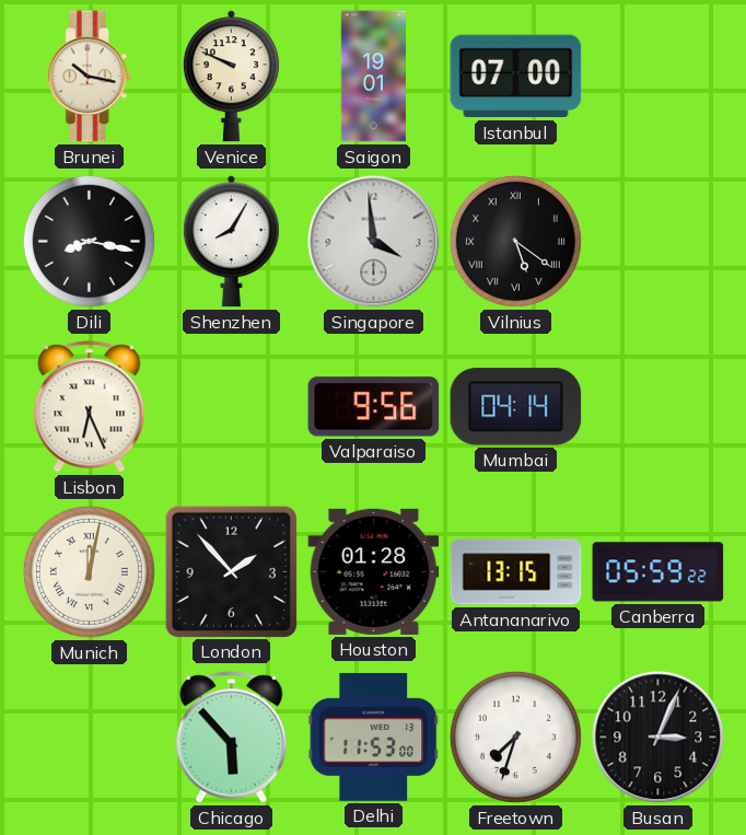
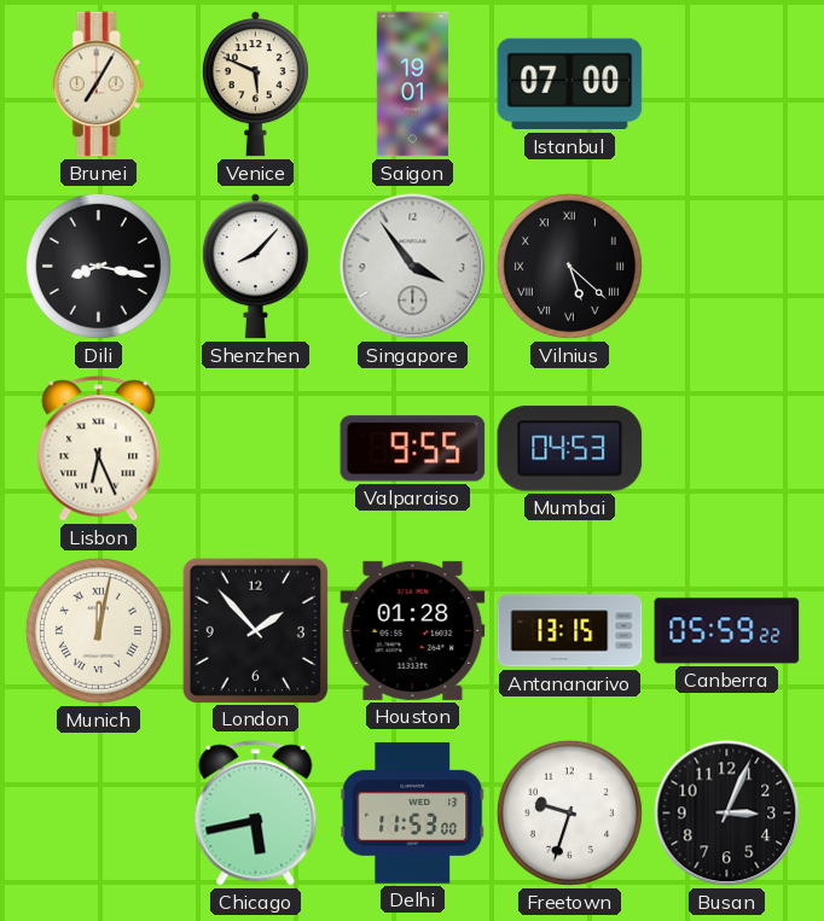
Brunei: 10:17 -> 7:05
Venice: 9:49 -> 5:49
Shenzhen: 8:05 -> 8:07
Singapore: 3:59 -> 3:54
Vilnius: 5:21 -> 5:22
Valparaiso: 9:56 -> 9:55
Mumbai: 04:14 -> 04:53
Chicago: 5:53 -> 5:43
Freetown: 7:33 -> 9:33
